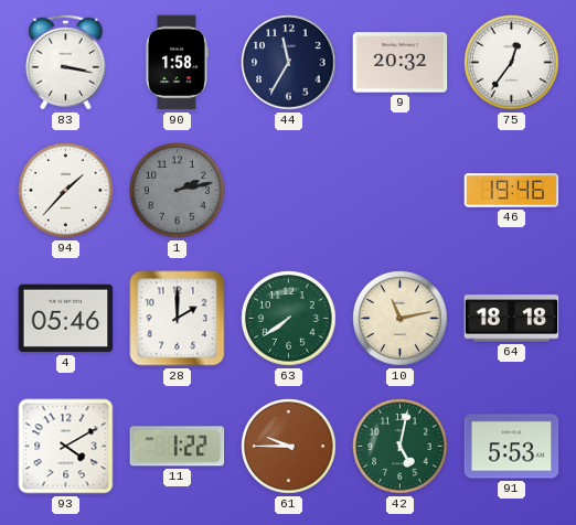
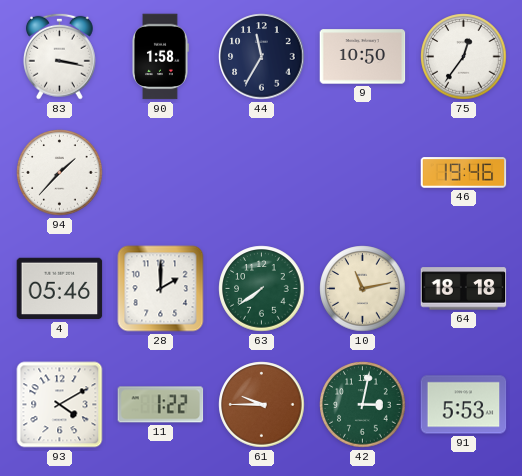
9: 20:32 -> 10:50
1: 2:13 -> none
42: 5:02 -> 3:02
